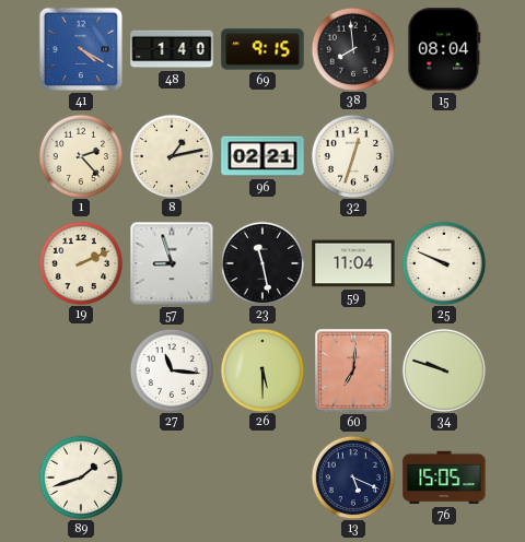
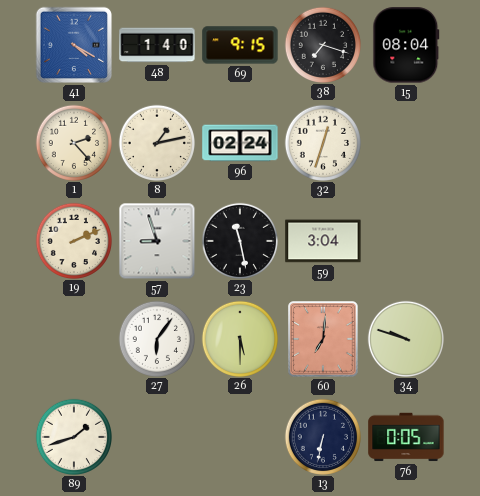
38: 7:59 -> 7:18
96: 02:21 -> 02:24
59: 11:04 -> 3:04
25: 9:49 -> none
27: 11:16 -> 6:06
13: 5:19 -> 6:32
76: 15:05 -> 0:05
